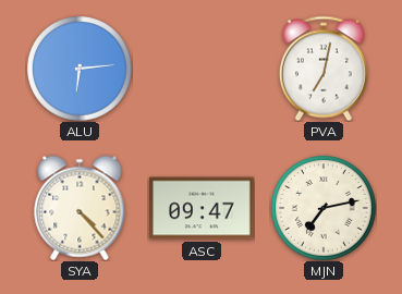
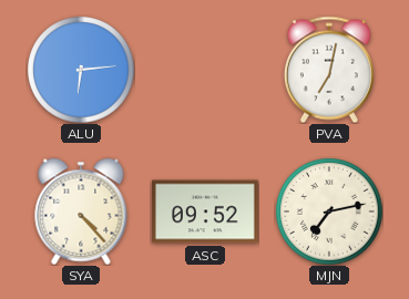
ASC: 09:47 -> 09:52
